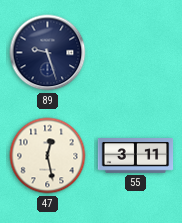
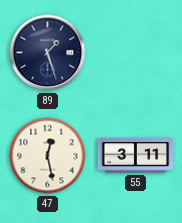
89: 9:27 -> 1:27
